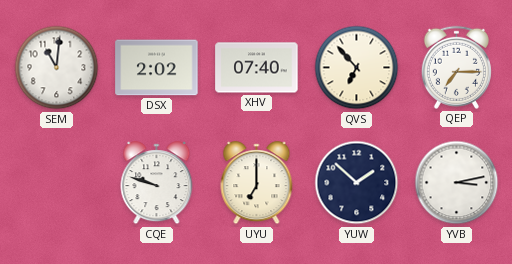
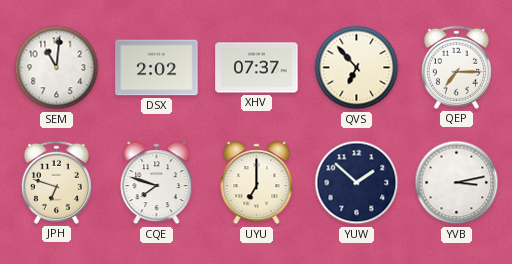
XHV: 07:40 -> 07:37
JPH: none -> 6:48
CQE: 9:48 -> 7:48
